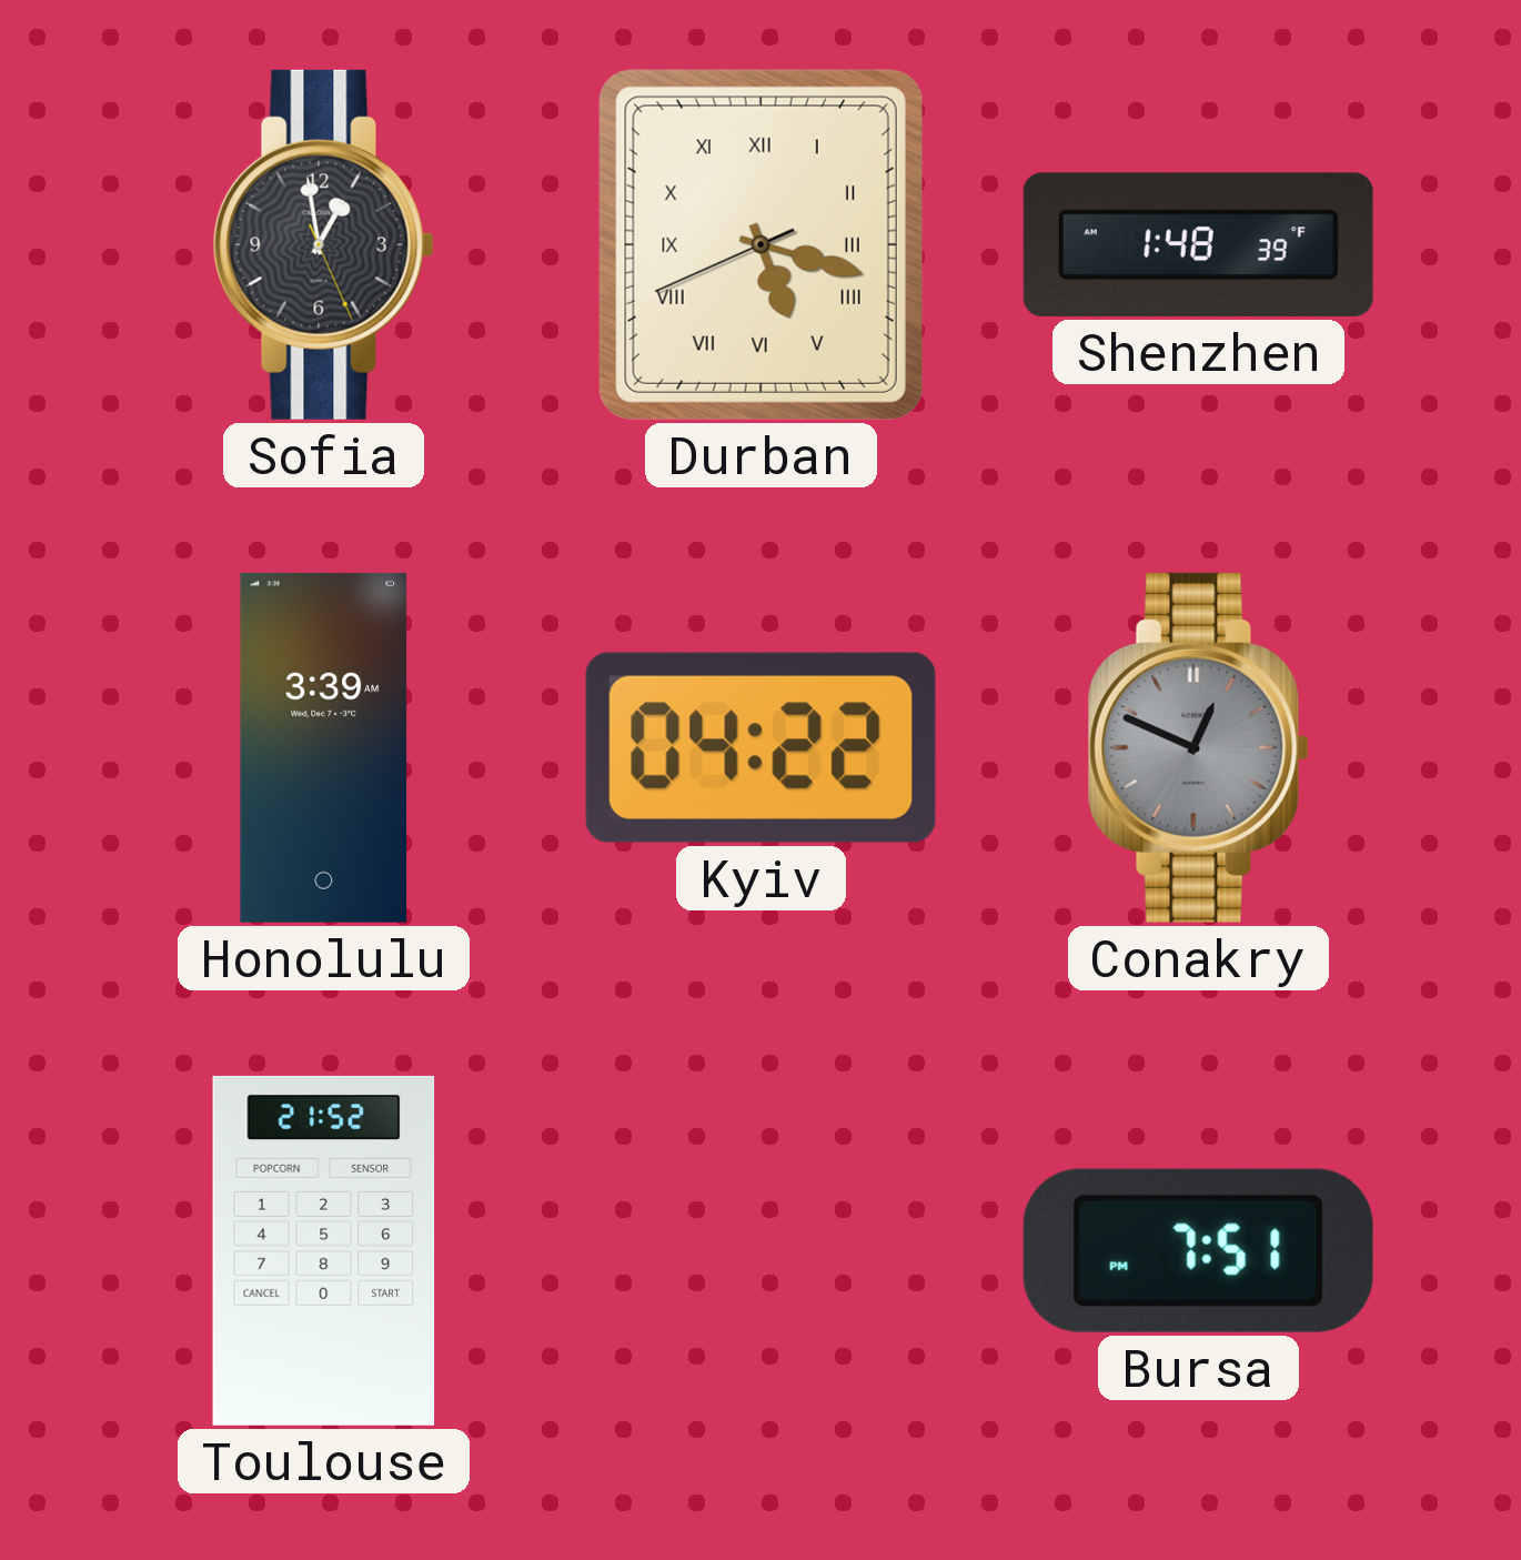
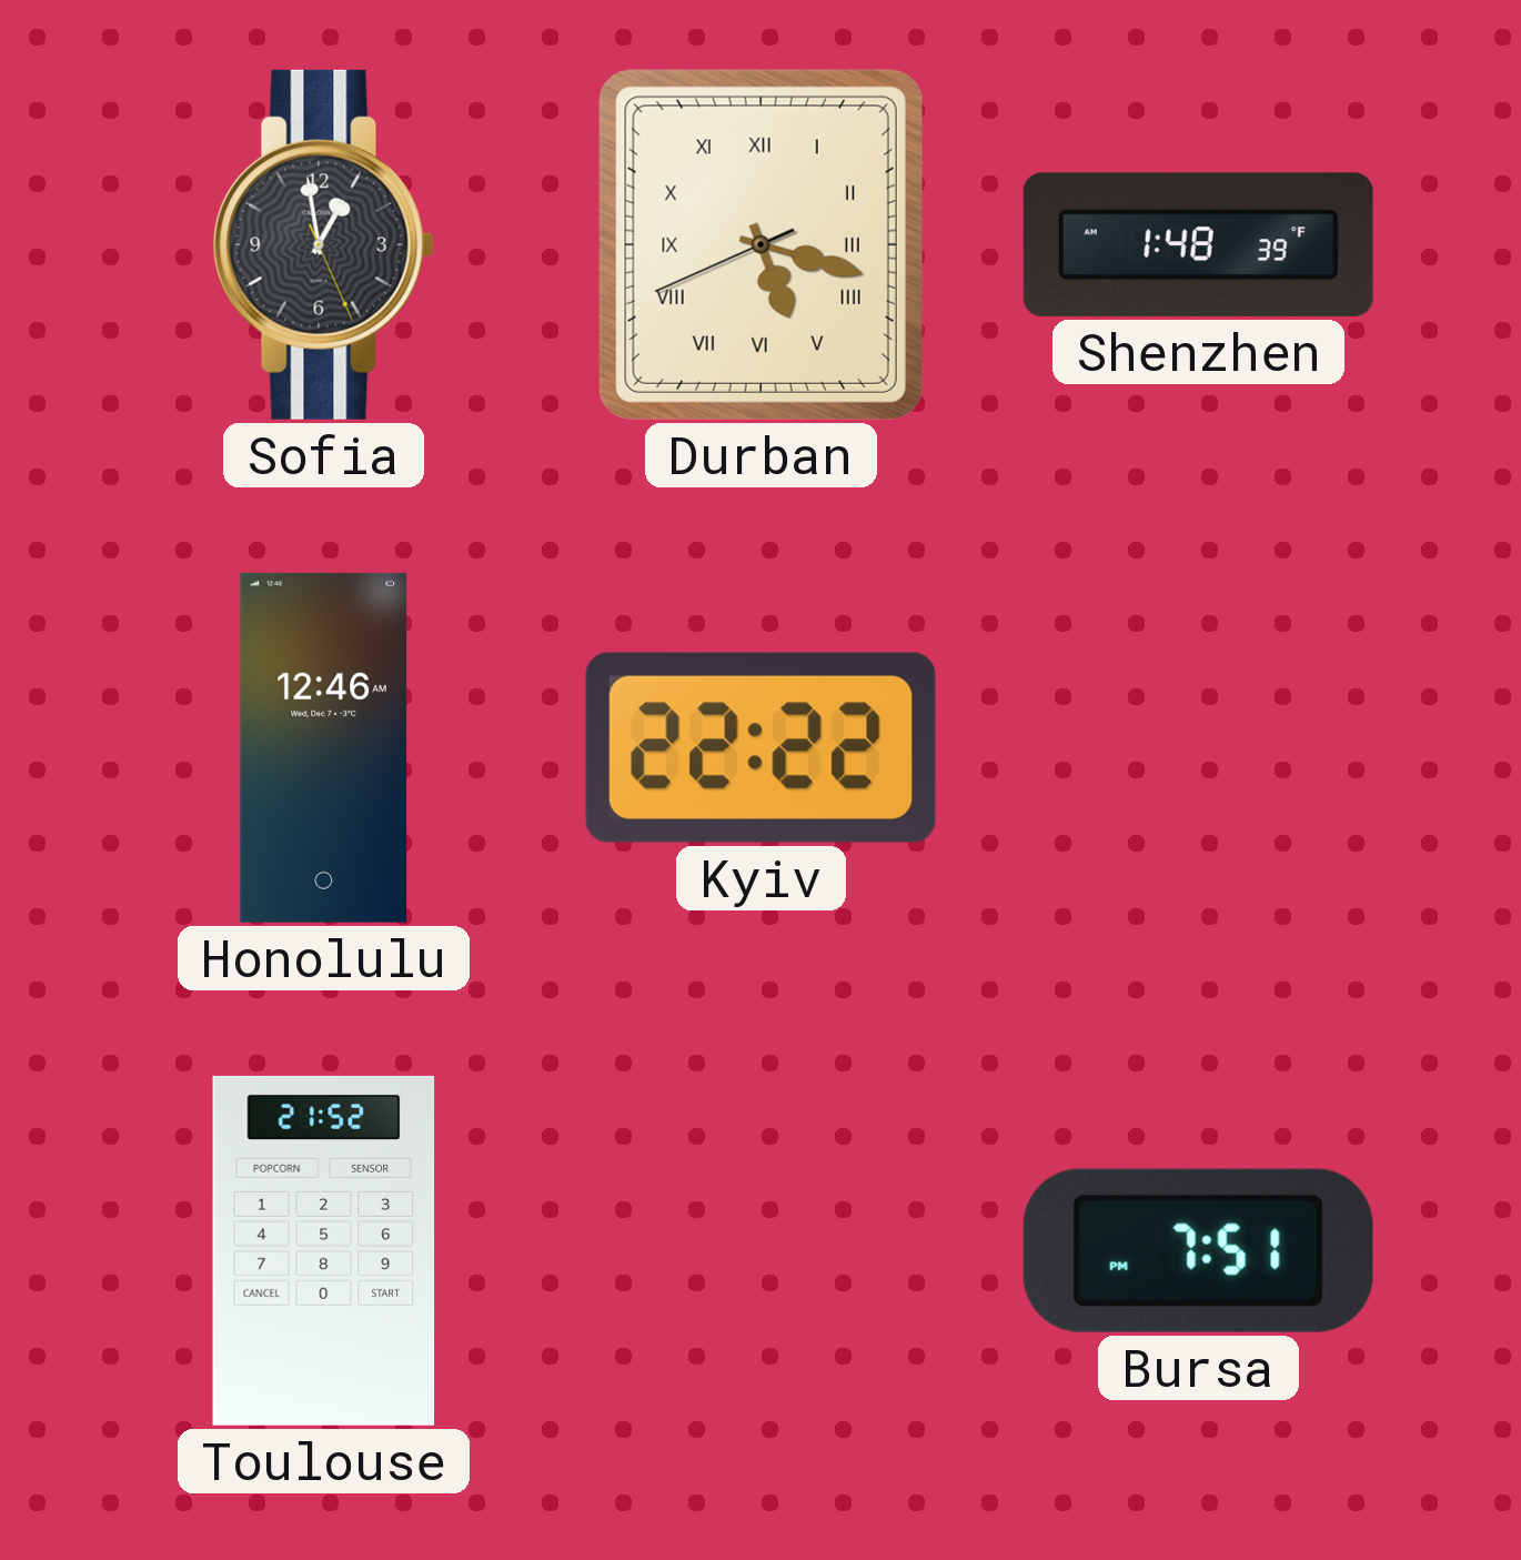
Honolulu: 3:39 -> 12:46
Kyiv: 04:22 -> 22:22
Conakry: 12:49 -> none
